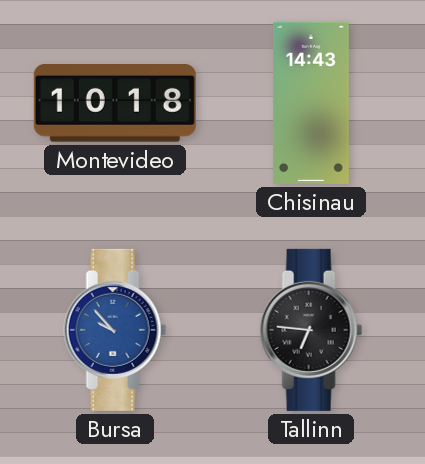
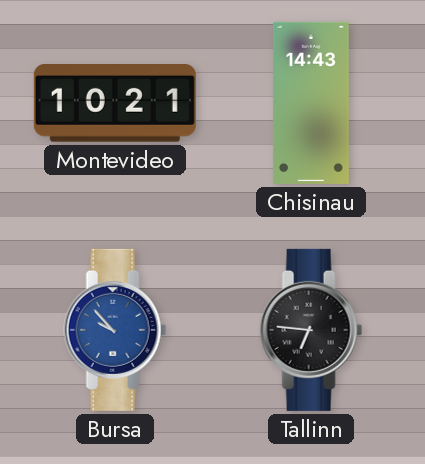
Montevideo: 10:18 -> 10:21
